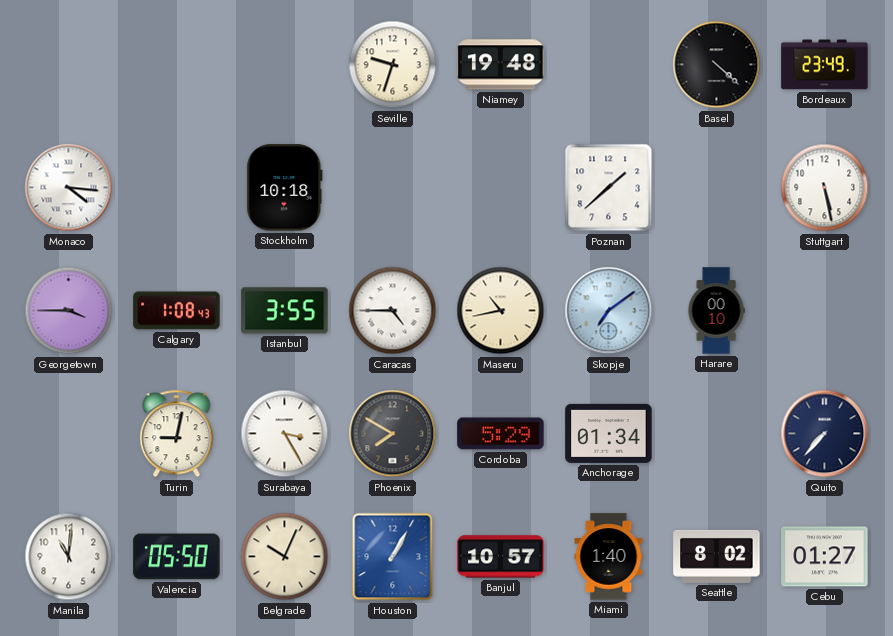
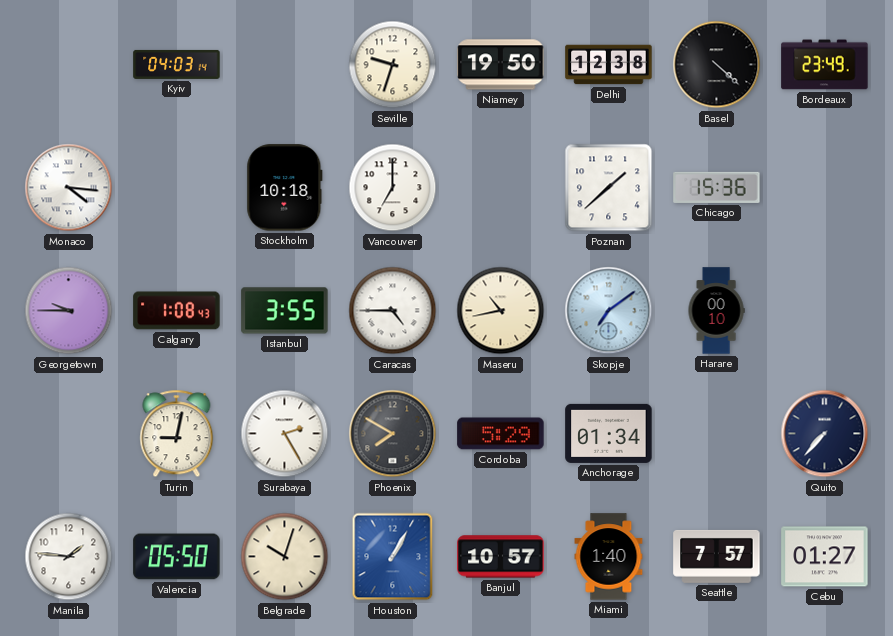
Kyiv: none -> 04:03
Niamey: 19:48 -> 19:50
Delhi: none -> 12:38
Vancouver: none -> 7:00
Chicago: none -> 15:36
Stuttgart: 5:28 -> none
Georgetown: 3:45 -> 9:45
Surabaya: 3:25 -> 2:25
Manila: 11:01 -> 1:46
Belgrade: 10:04 -> 10:03
Seattle: 8:02 -> 7:57
